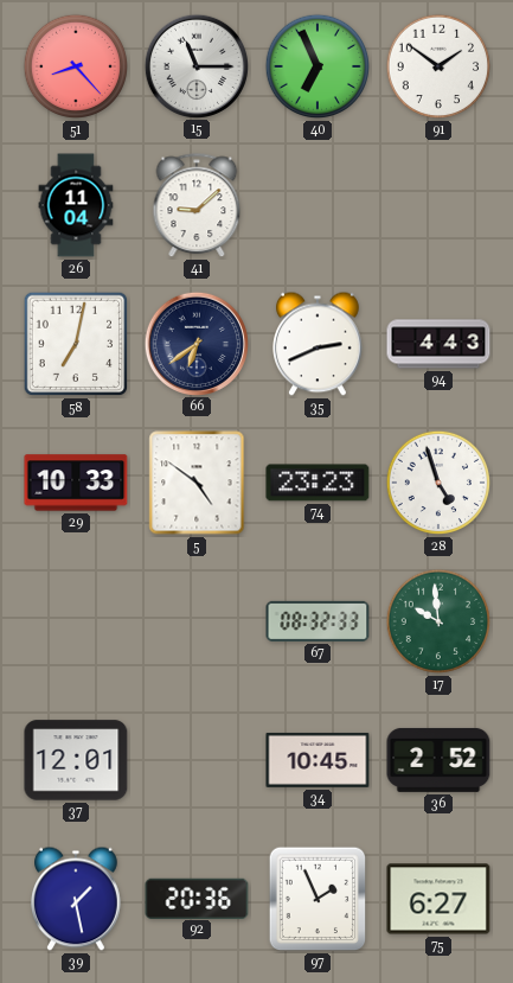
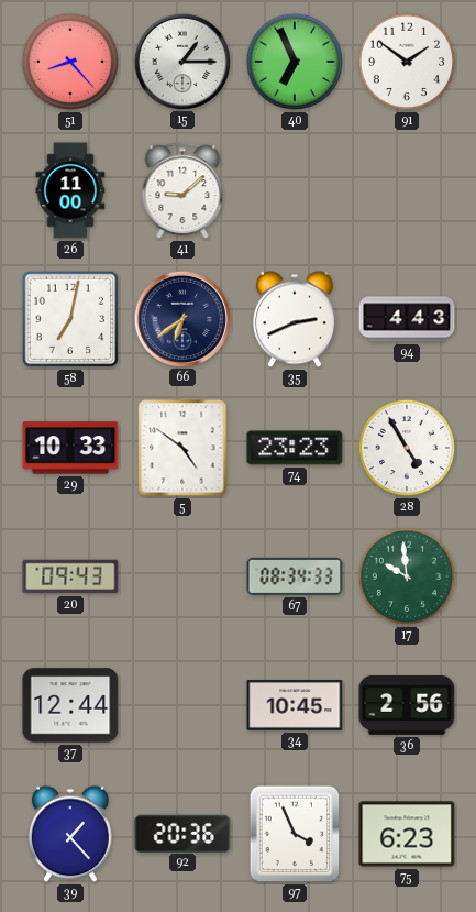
15: 11:15 -> 1:15
26: 11:04 -> 11:00
28: 4:57 -> 4:55
20: none -> 09:43
67: 08:32 -> 08:34
37: 12:01 -> 12:44
36: 2:52 -> 2:56
39: 1:28 -> 1:23
97: 1:56 -> 3:56
75: 6:27 -> 6:23
